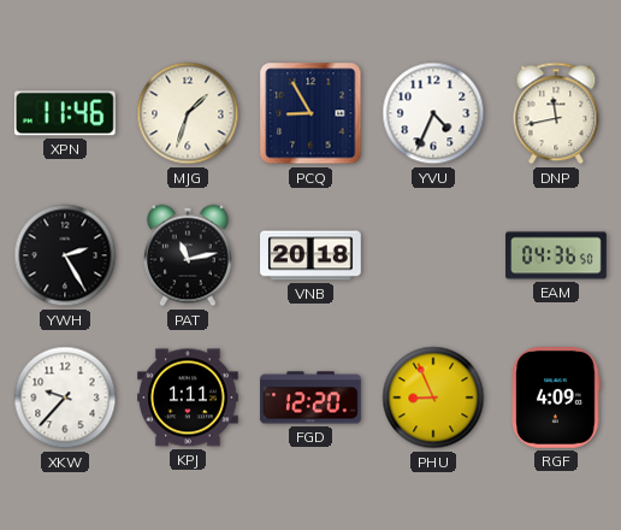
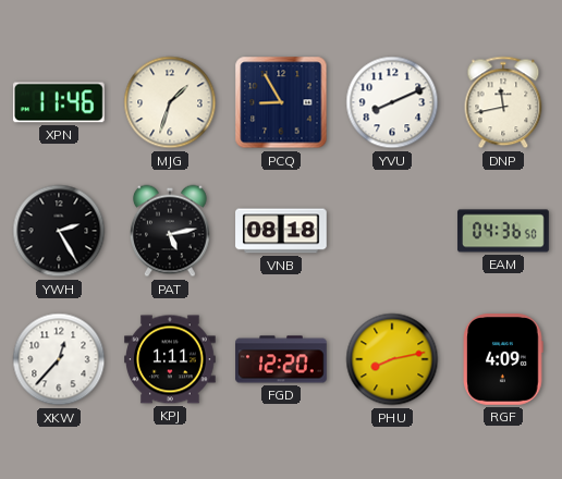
YVU: 4:34 -> 8:11
PAT: 11:13 -> 5:13
VNB: 20:18 -> 08:18
XKW: 9:37 -> 12:37
PHU: 8:56 -> 8:13
